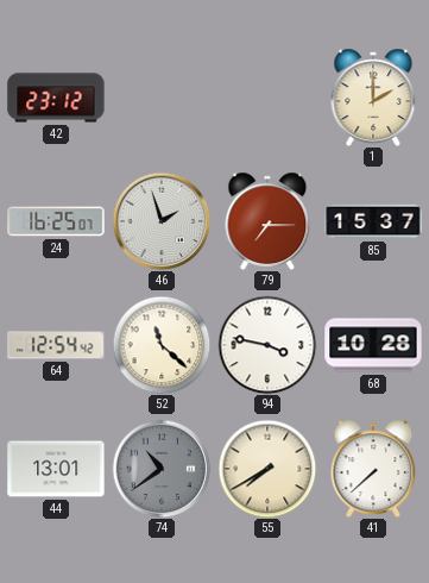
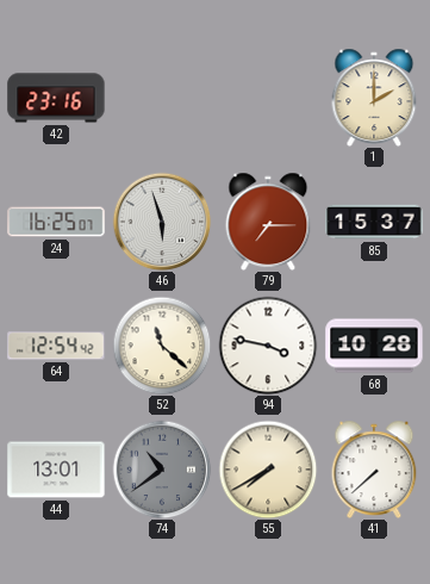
42: 23:12 -> 23:16
46: 1:57 -> 5:57
